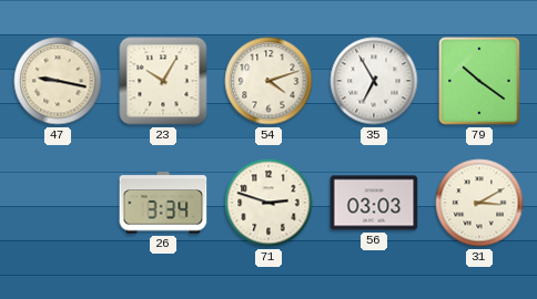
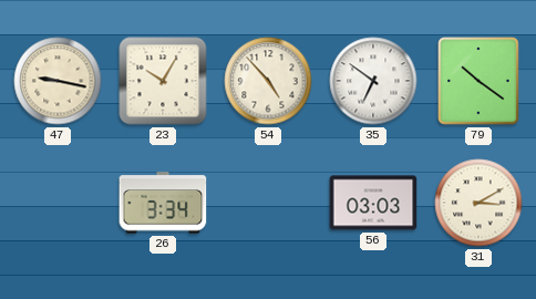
54: 4:12 -> 4:53
35: 6:55 -> 6:51
71: 2:48 -> none
